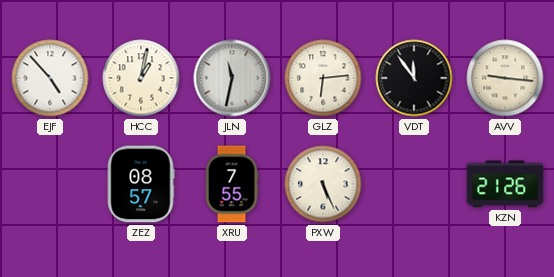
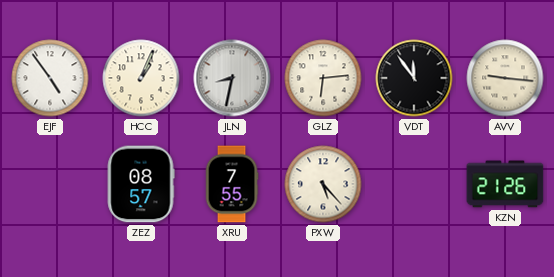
EJF: 4:53 -> 4:54
HCC: 1:02 -> 1:04
JLN: 11:32 -> 8:32
PXW: 5:26 -> 5:23
